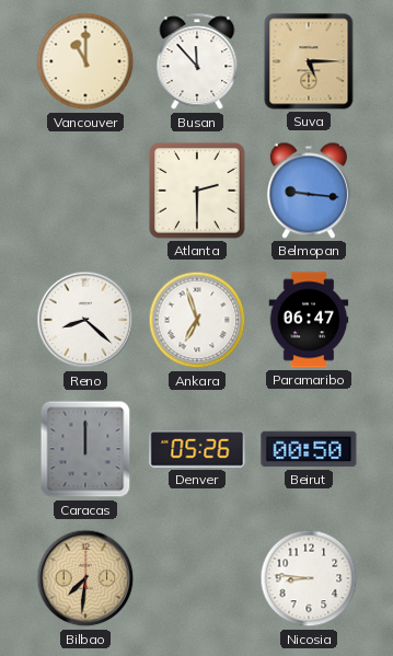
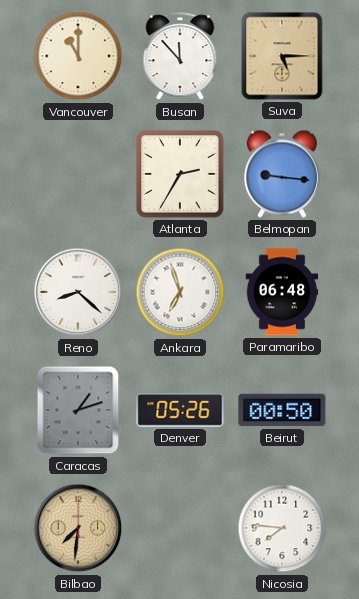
Atlanta: 2:30 -> 2:35
Paramaribo: 06:47 -> 06:48
Caracas: 12:00 -> 1:12
Nicosia: 8:46 -> 7:46
